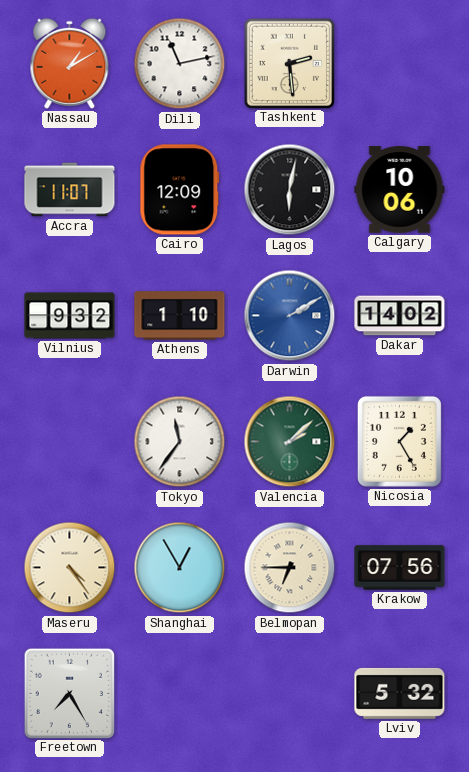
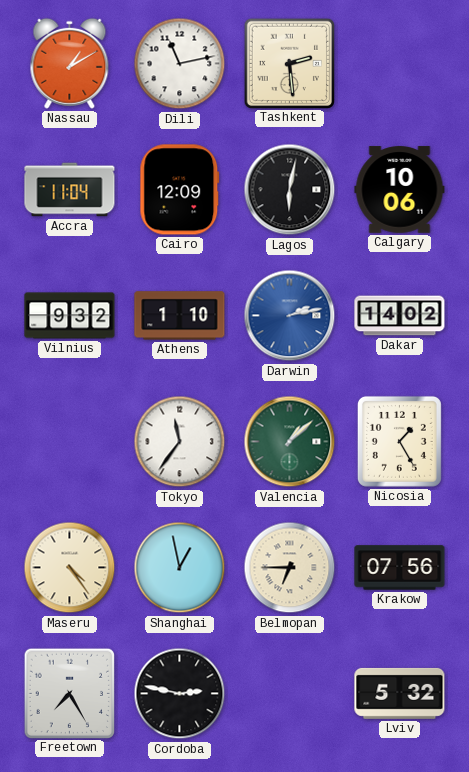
Accra: 11:07 -> 11:04
Darwin: 2:10 -> 2:13
Valencia: 2:08 -> 1:08
Shanghai: 12:55 -> 12:58
Cordoba: none -> 2:47
